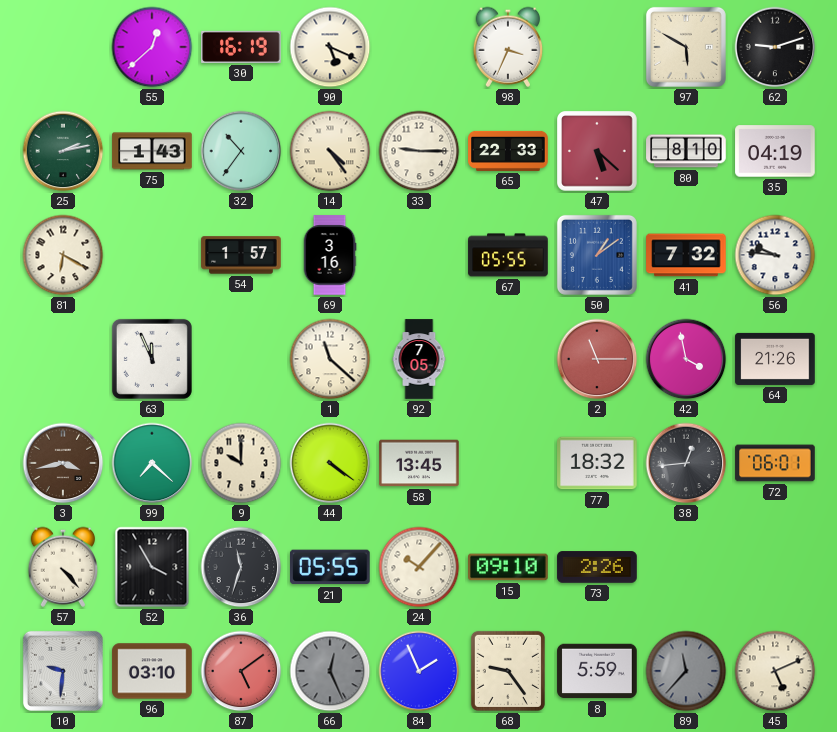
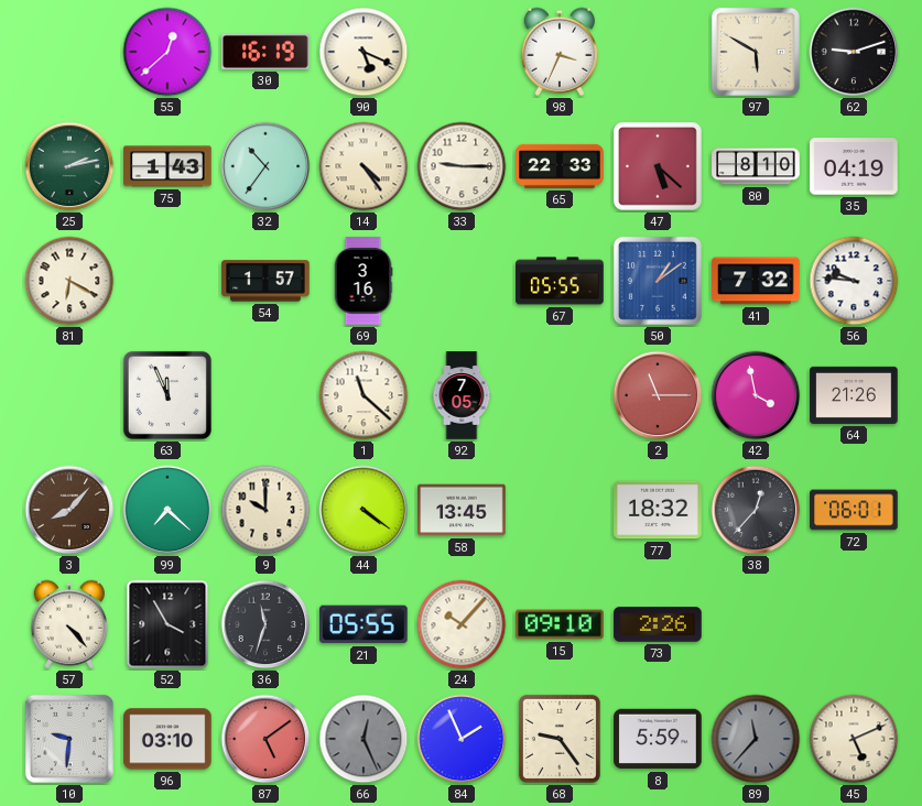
3: 3:43 -> 8:07
38: 12:44 -> 12:37
